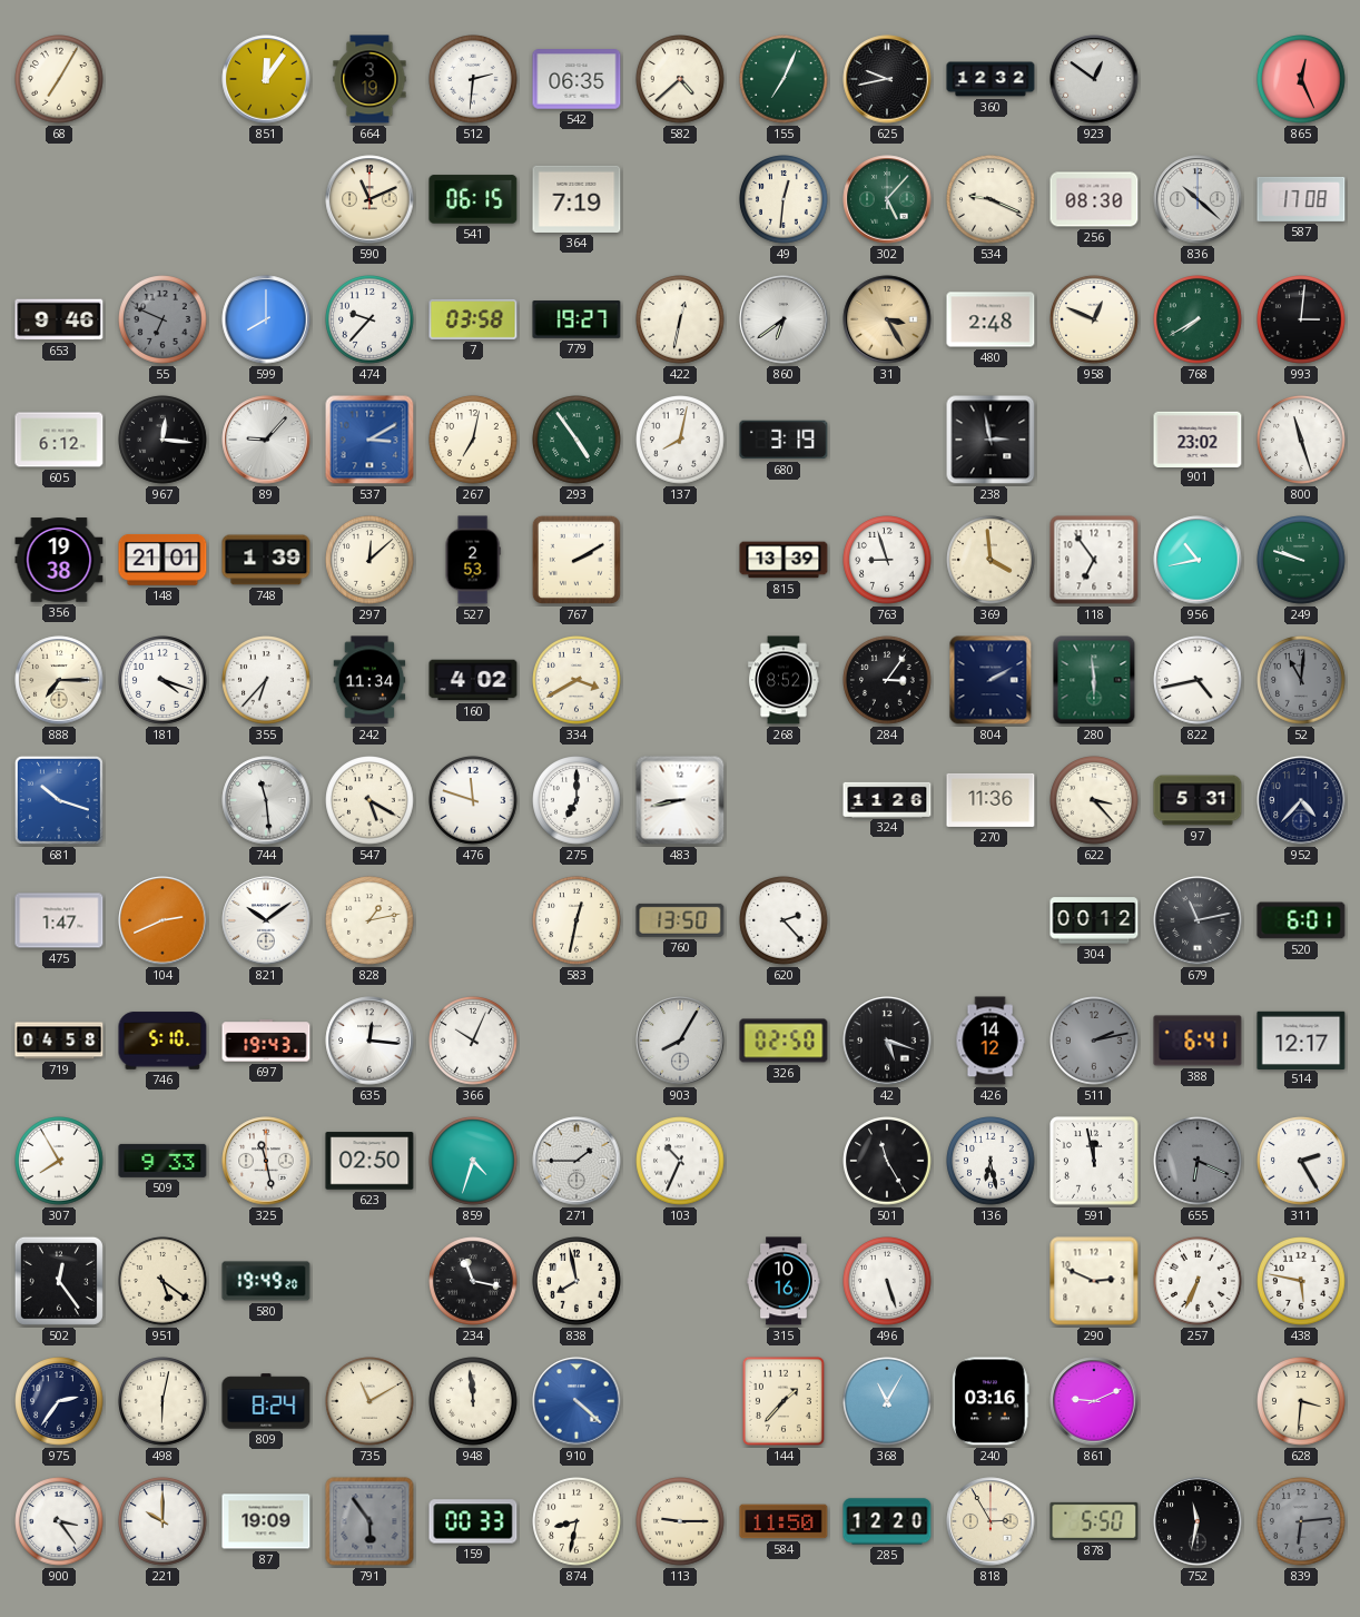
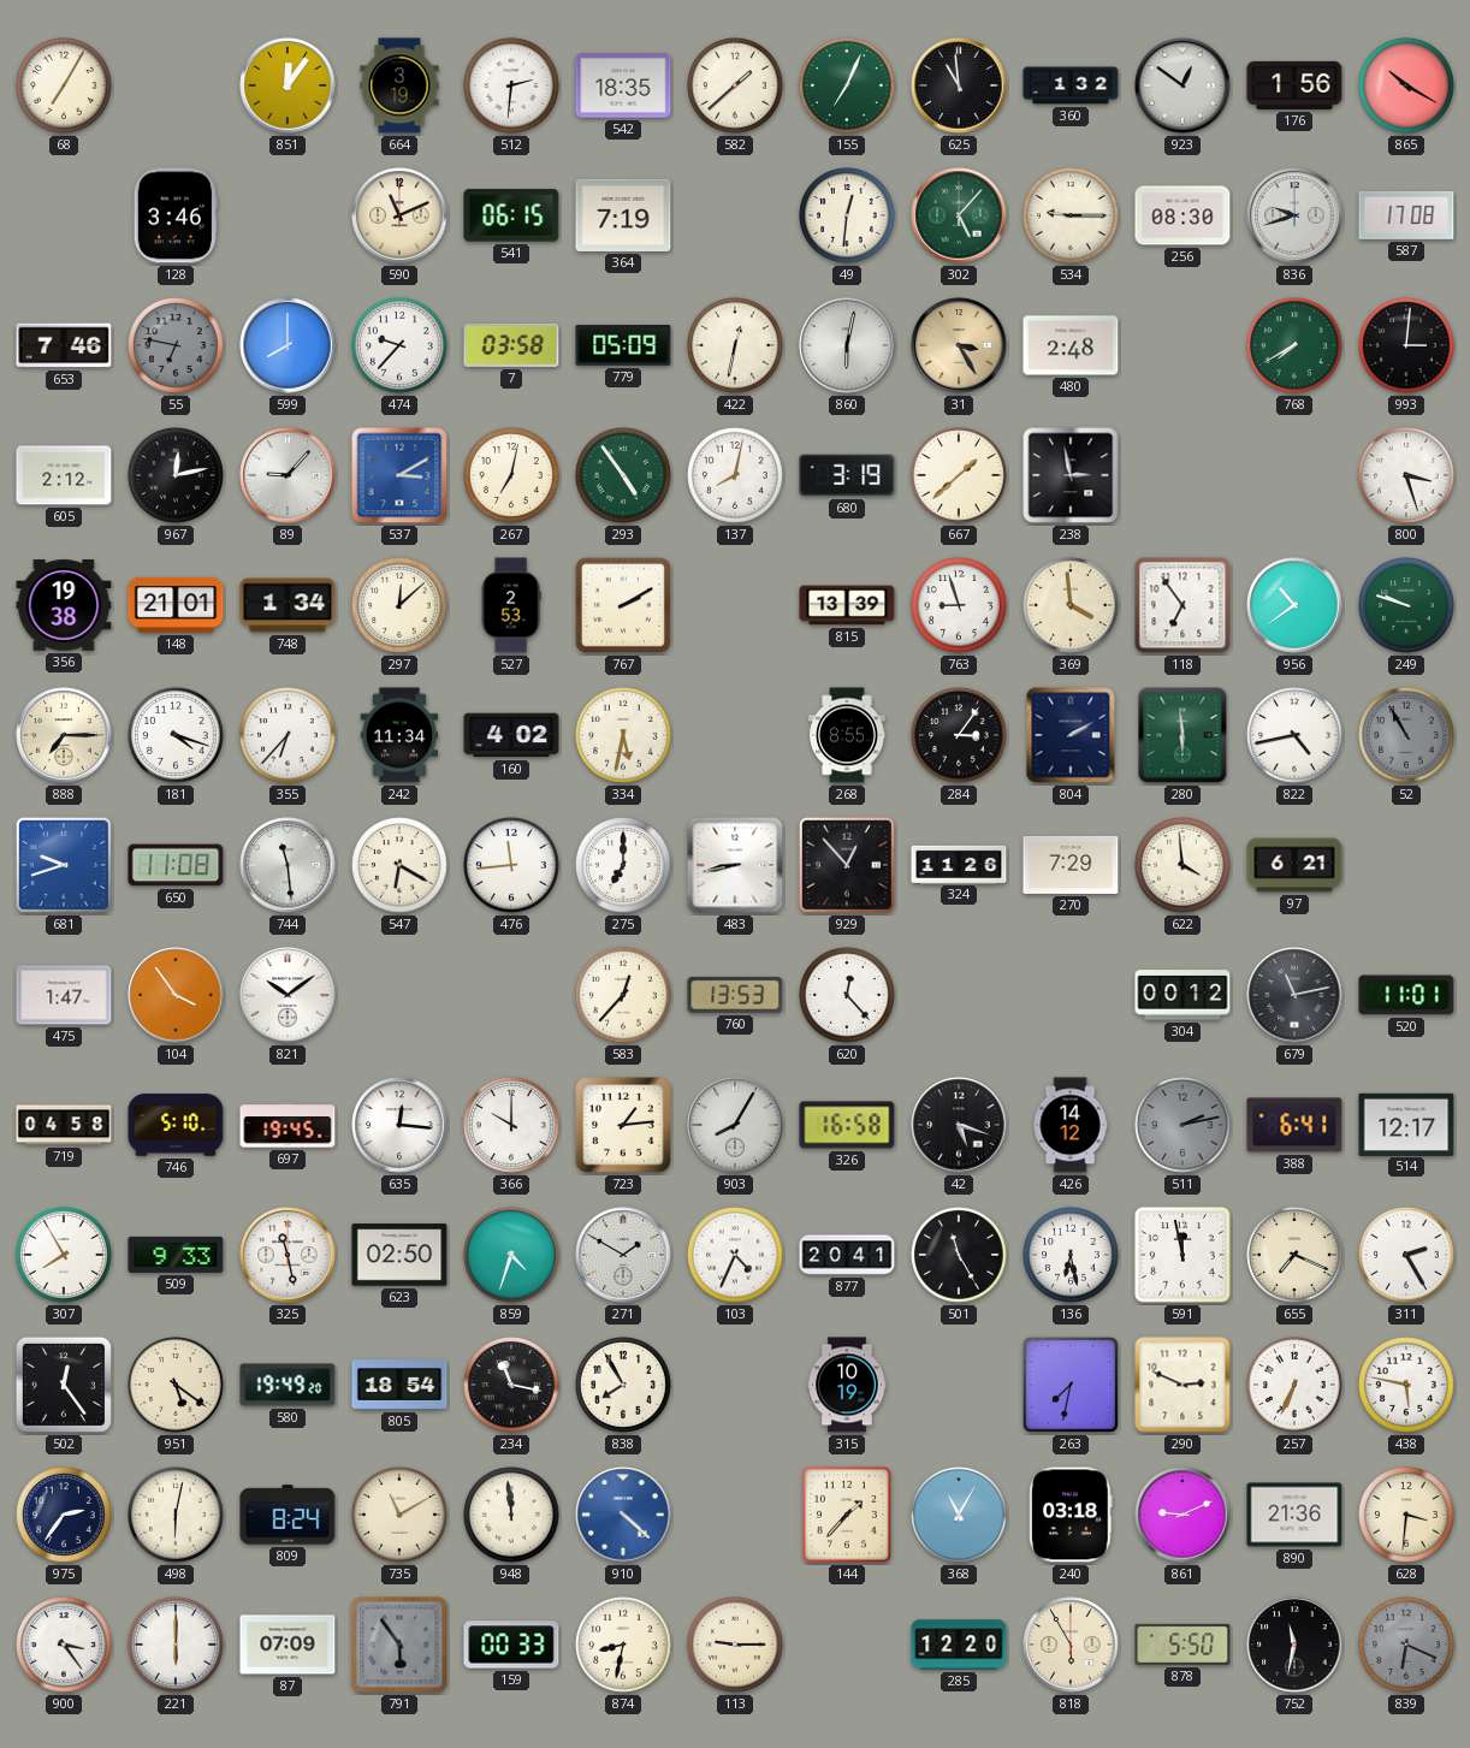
542: 06:35 -> 18:35
582: 4:38 -> 1:38
625: 9:43 -> 10:59
360: 12:32 -> 1:32
176: none -> 1:56
865: 12:26 -> 10:20
128: none -> 3:46
534: 9:19 -> 9:15
836: 10:22 -> 9:42
653: 9:46 -> 7:46
55: 6:49 -> 6:47
779: 19:27 -> 05:09
860: 6:39 -> 6:02
958: 12:49 -> none
605: 6:12 -> 2:12
967: 12:16 -> 12:13
667: none -> 1:38
901: 23:02 -> none
800: 11:27 -> 3:27
748: 1:39 -> 1:34
956: 10:43 -> 10:39
334: 3:40 -> 5:32
268: 8:52 -> 8:55
52: 11:01 -> 10:55
681: 10:18 -> 9:42
650: none -> 11:08
547: 5:20 -> 6:20
476: 11:48 -> 11:44
929: none -> 12:53
270: 11:36 -> 7:29
622: 3:23 -> 3:59
97: 5:31 -> 6:21
952: 4:37 -> none
104: 2:41 -> 3:54
828: 1:13 -> none
583: 12:32 -> 12:37
760: 13:50 -> 13:53
620: 2:23 -> 12:23
520: 6:01 -> 11:01
697: 19:43 -> 19:45
366: 10:04 -> 10:00
723: none -> 1:14
326: 02:50 -> 16:58
271: 1:45 -> 1:50
103: 10:34 -> 4:34
877: none -> 20:41
655: 6:19 -> 7:19
655 dial: grey -> cream
805: none -> 18:54
838: 7:58 -> 7:55
315: 10:16 -> 10:19
496: 5:27 -> none
263: none -> 7:32
240: 03:16 -> 03:18
890: none -> 21:36
221: 10:00 -> 6:00
87: 19:09 -> 07:09
584: 11:50 -> none
818: 2:55 -> 5:55
839: 6:14 -> 6:19
